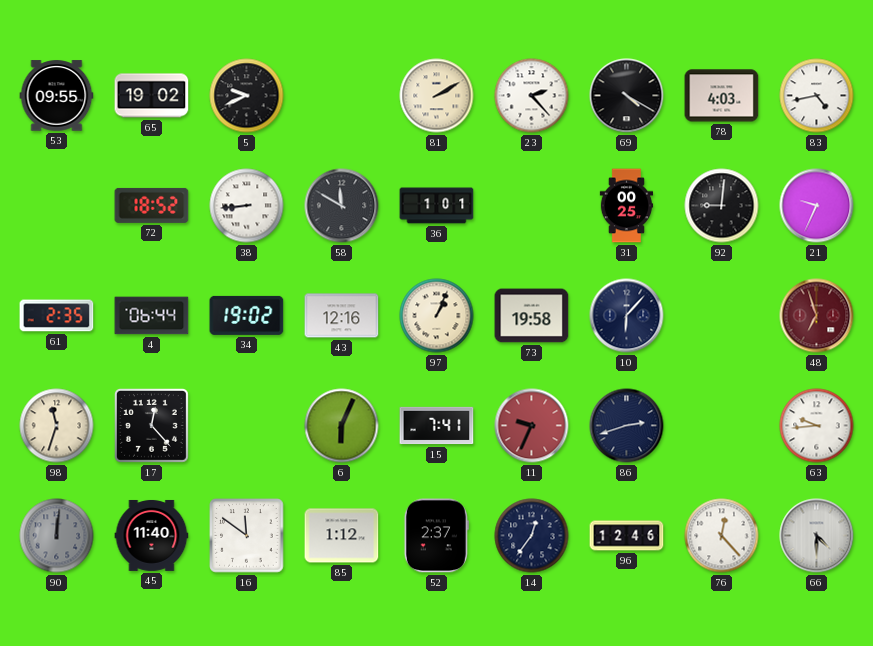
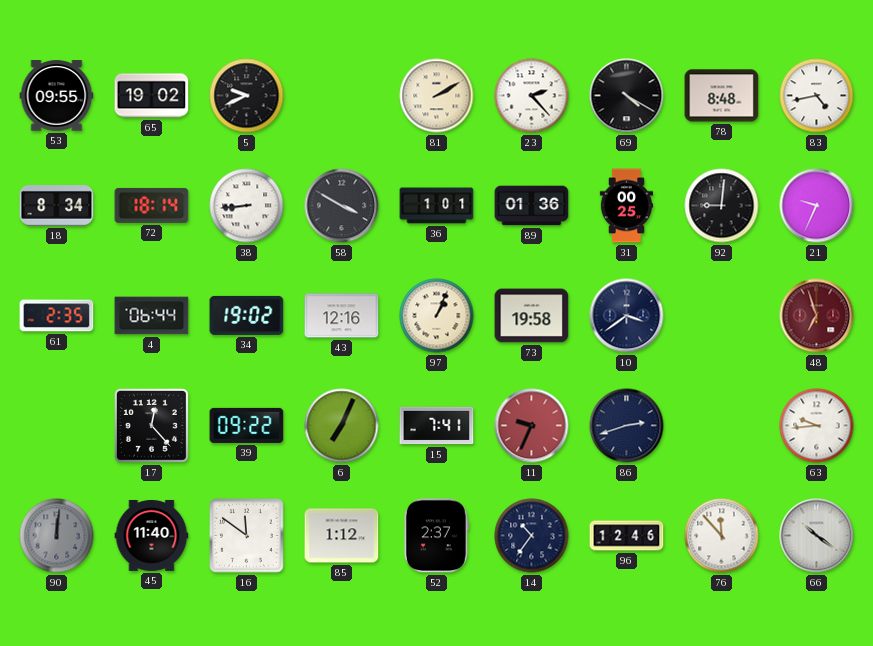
78: 4:03 -> 8:48
18: none -> 8:34
72: 18:52 -> 18:14
58: 11:50 -> 3:50
89: none -> 01:36
10: 6:07 -> 3:39
98: 11:33 -> none
39: none -> 09:22
6: 6:04 -> 7:04
14: 12:36 -> 10:36
76: 12:23 -> 11:53
66: 4:30 -> 10:21
